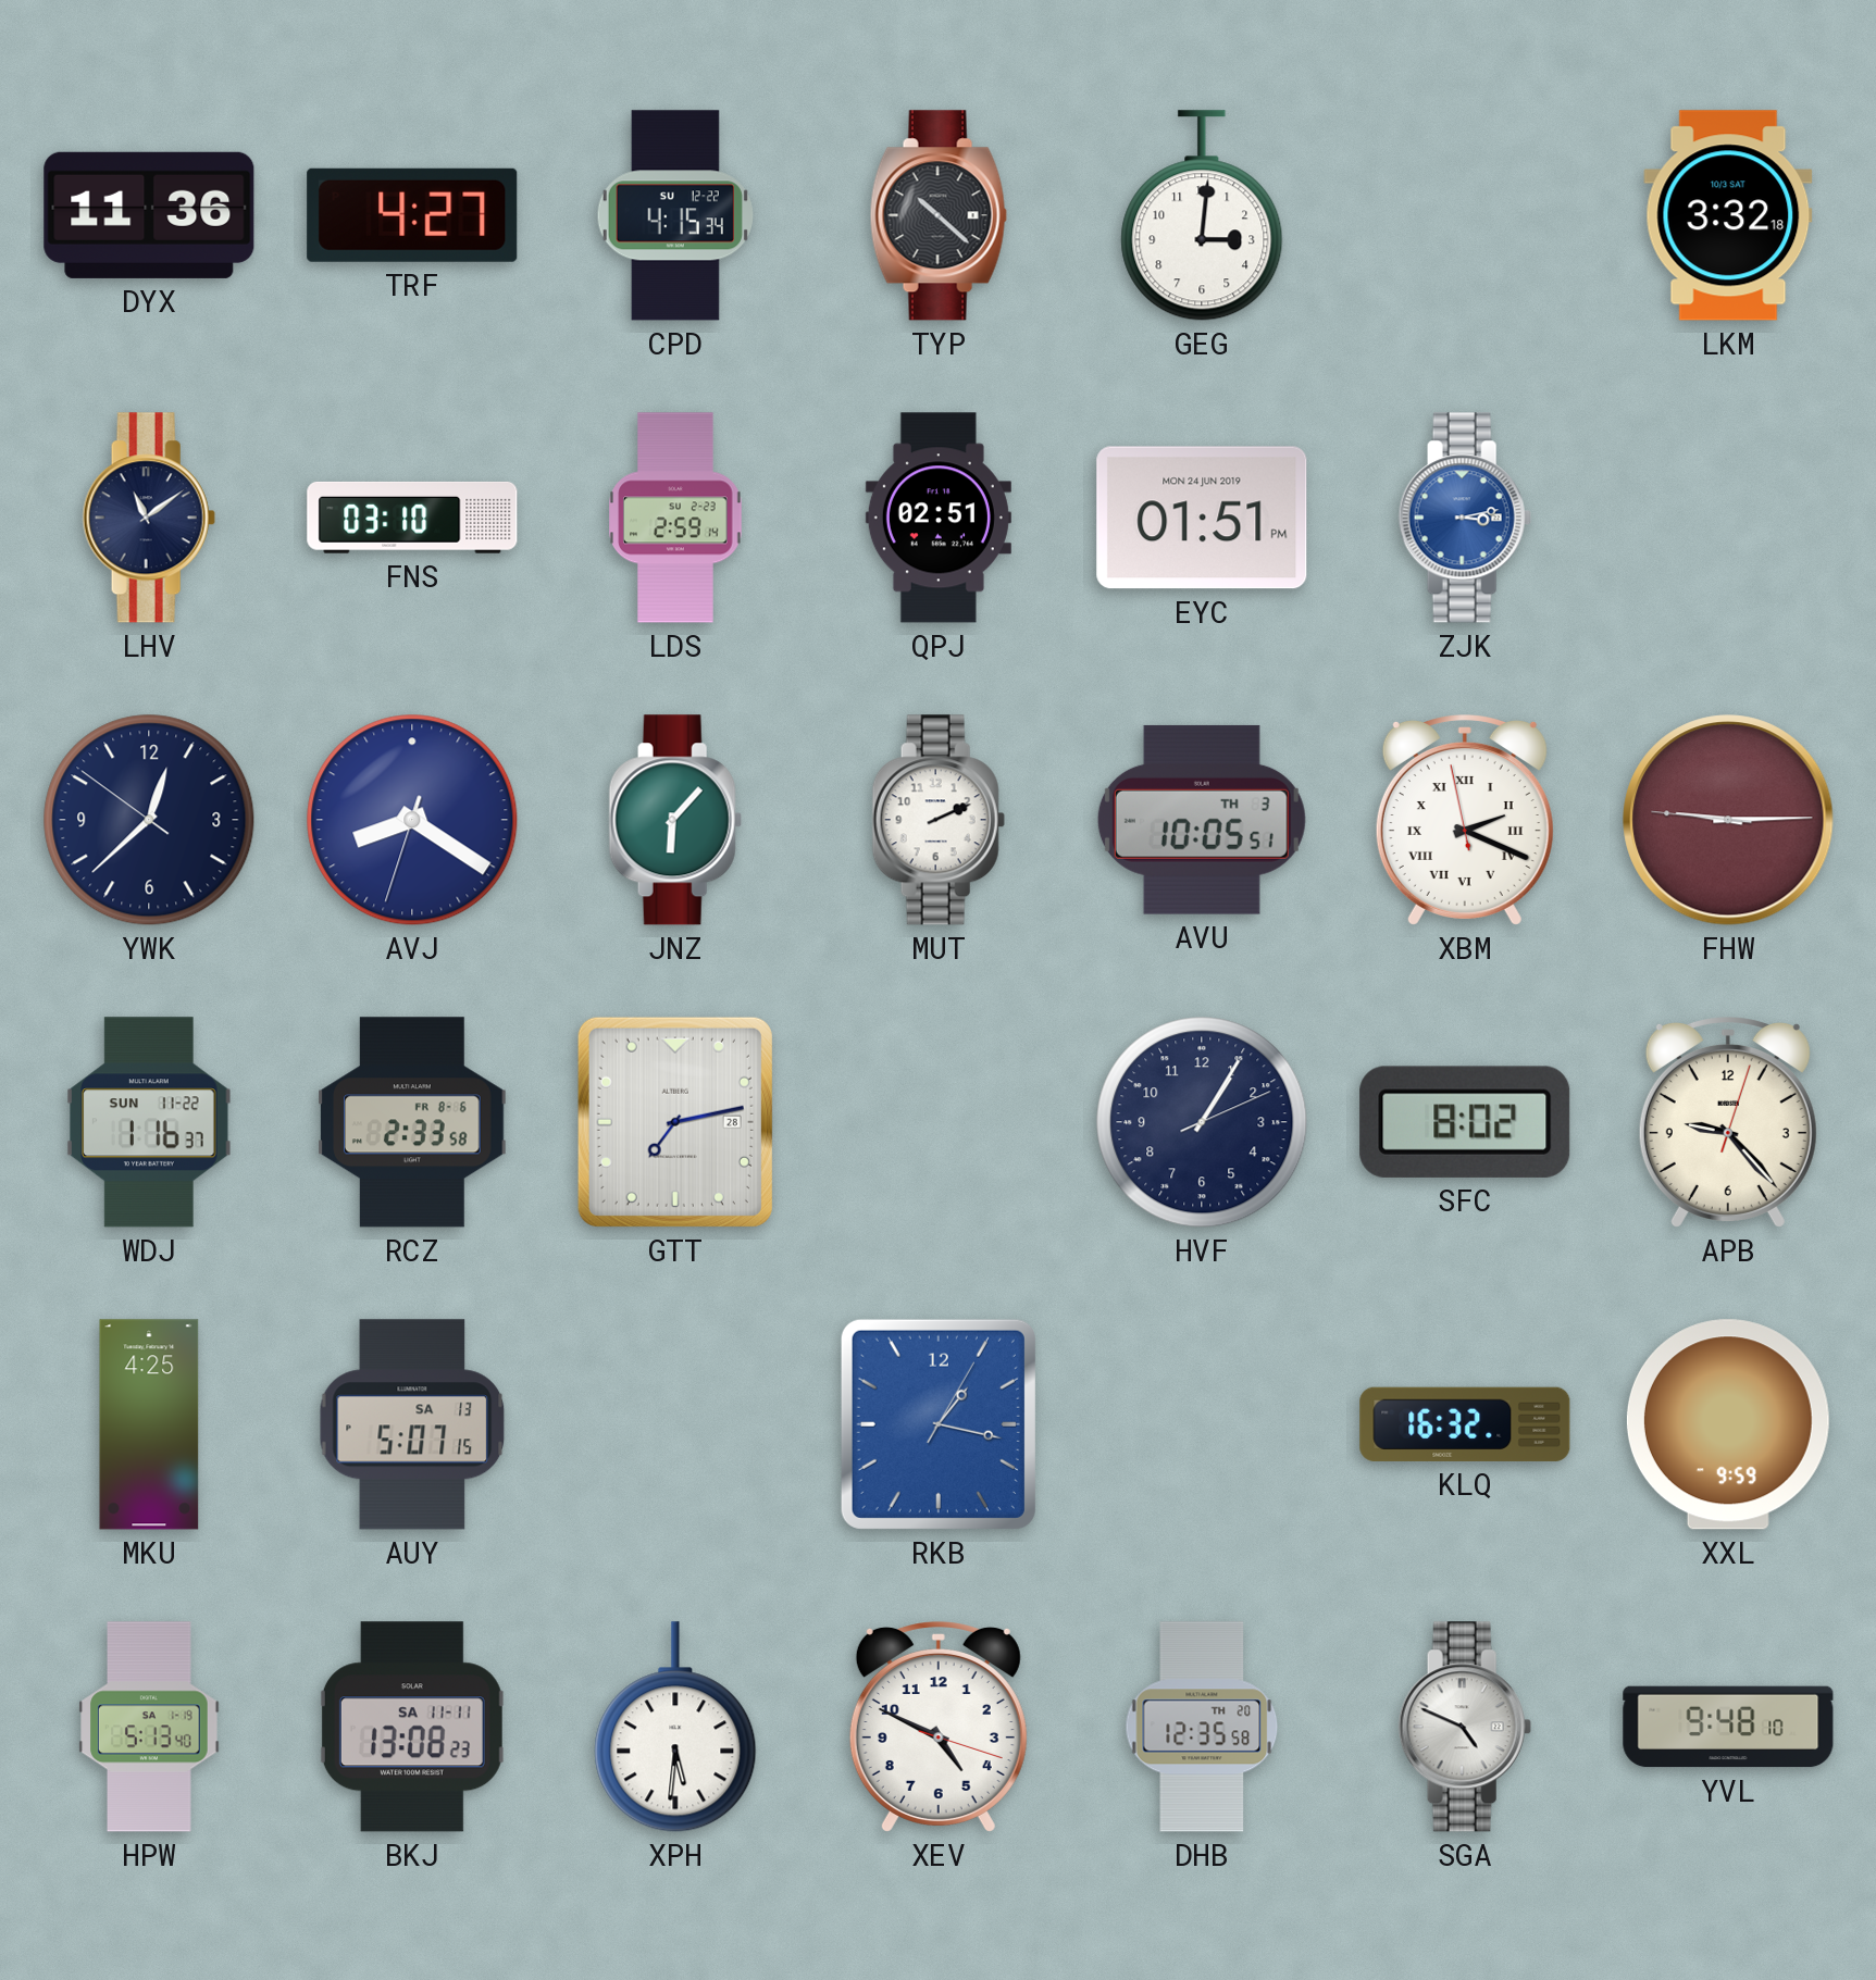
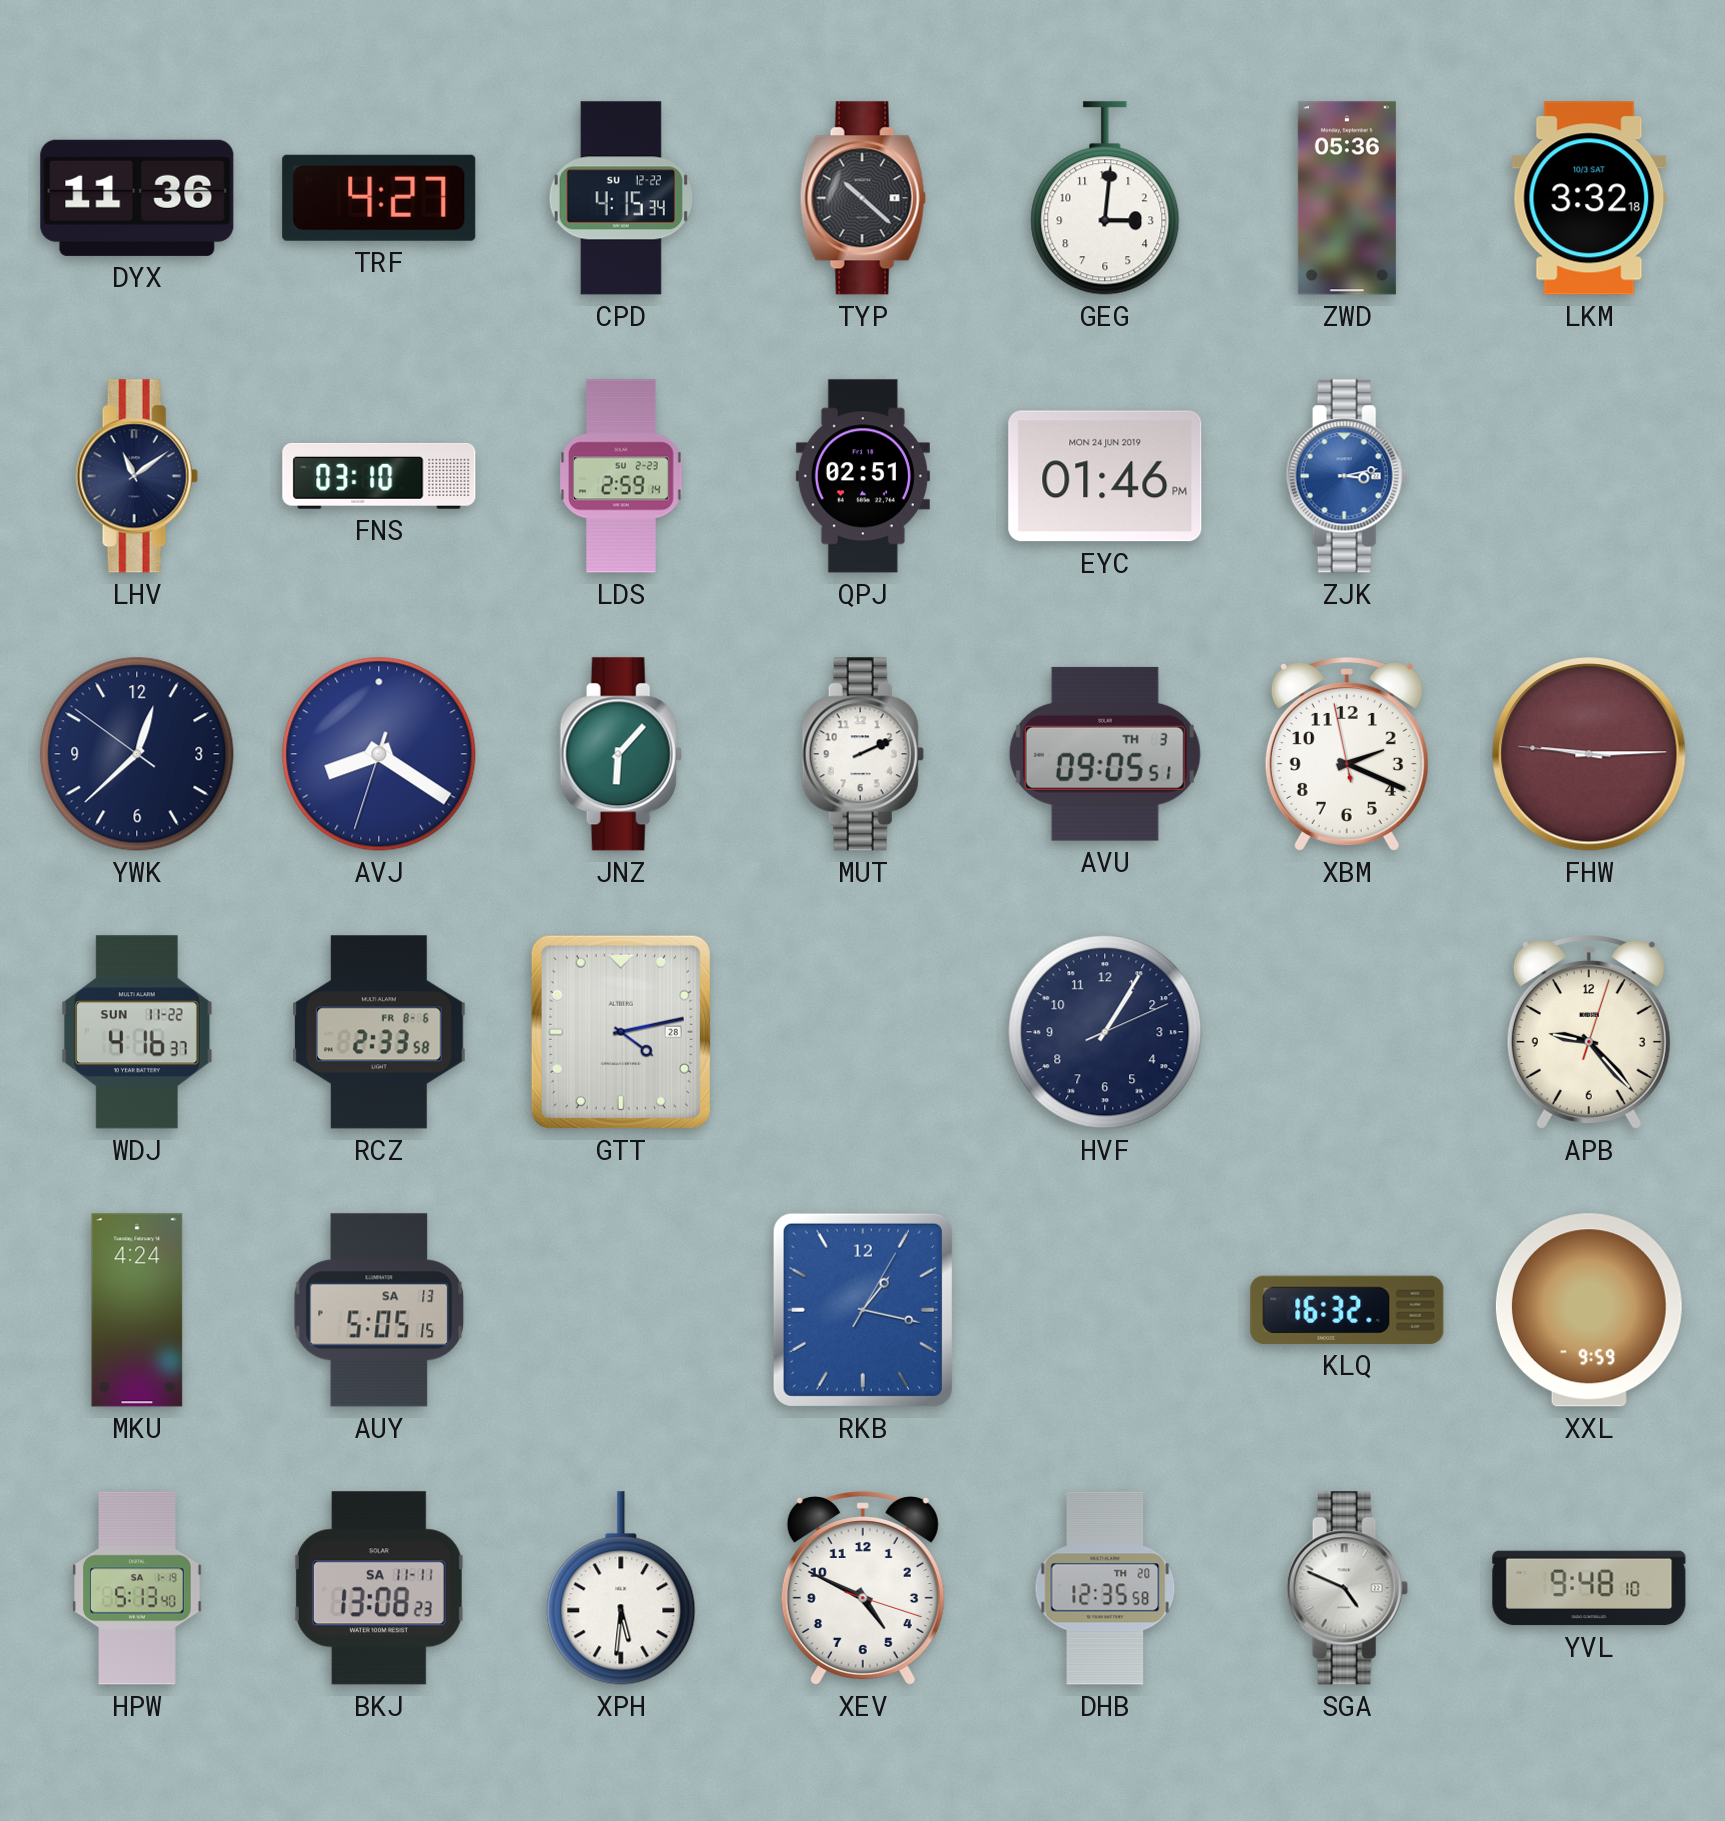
ZWD: none -> 05:36
EYC: 01:51 -> 01:46
AVU: 10:05 -> 09:05
XBM numerals: Roman -> Arabic
WDJ: 1:16 -> 4:16
GTT: 7:13 -> 4:13
SFC: 8:02 -> none
MKU: 4:25 -> 4:24
AUY: 5:07 -> 5:05
